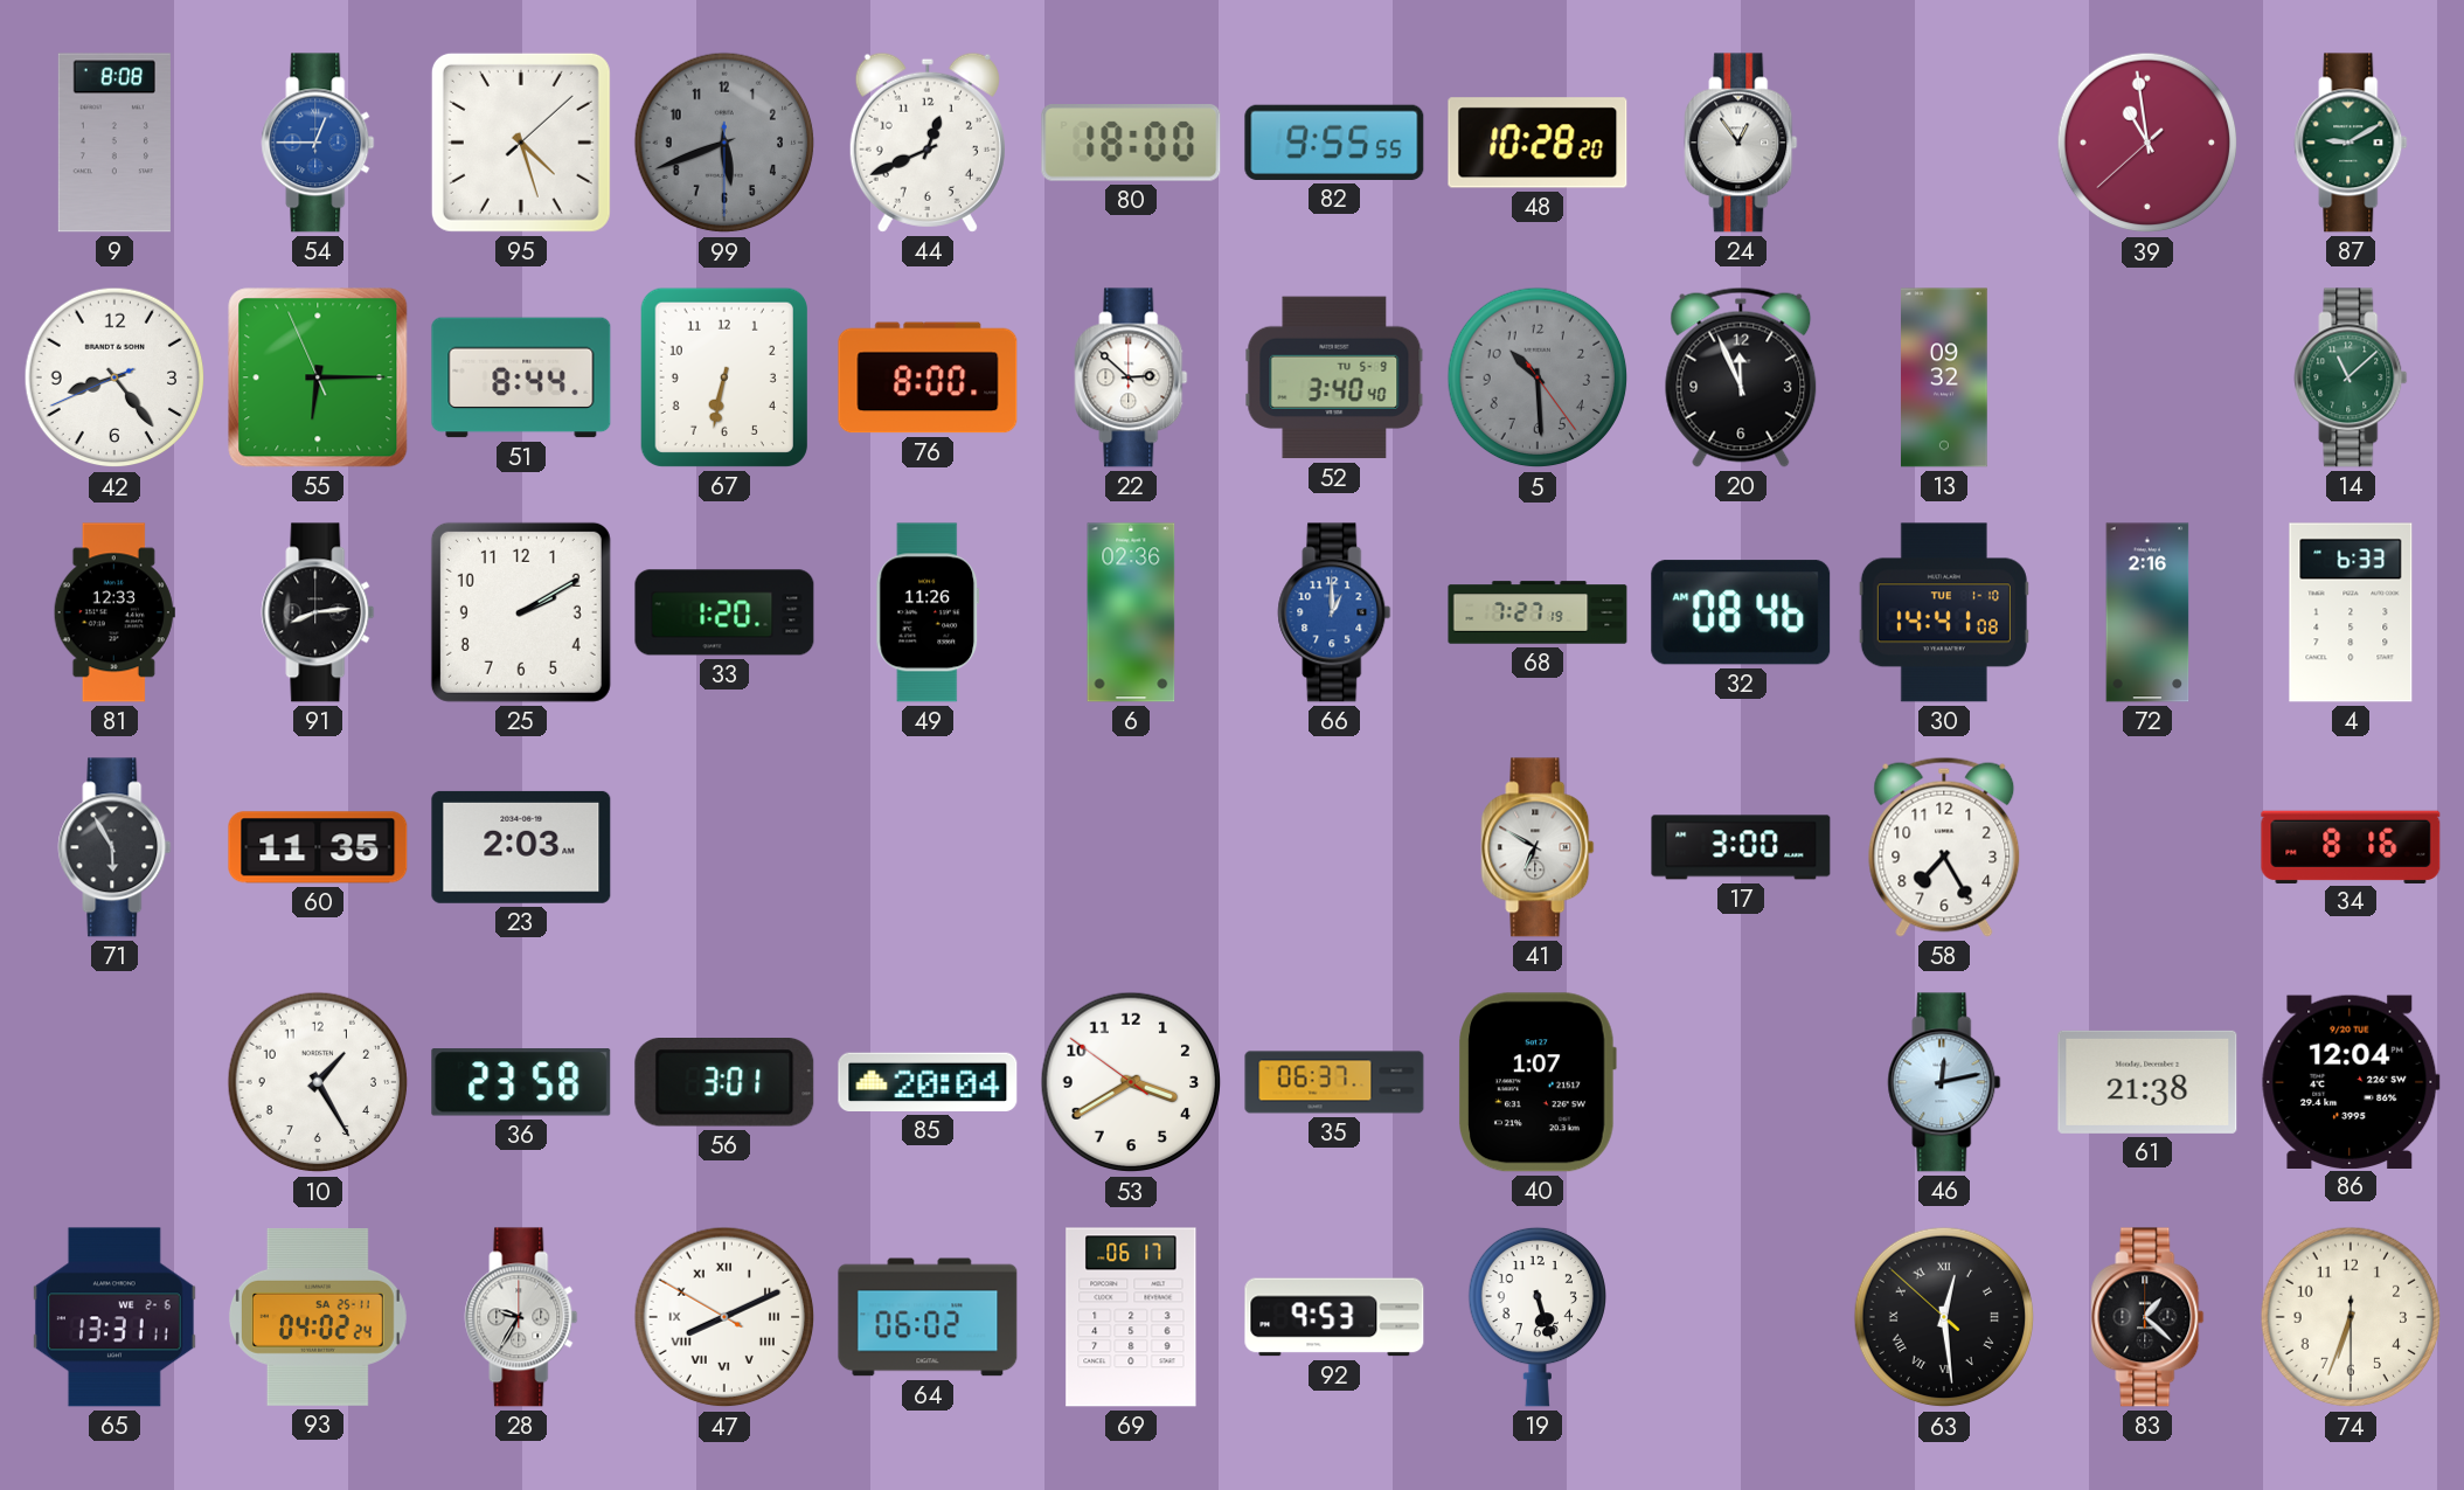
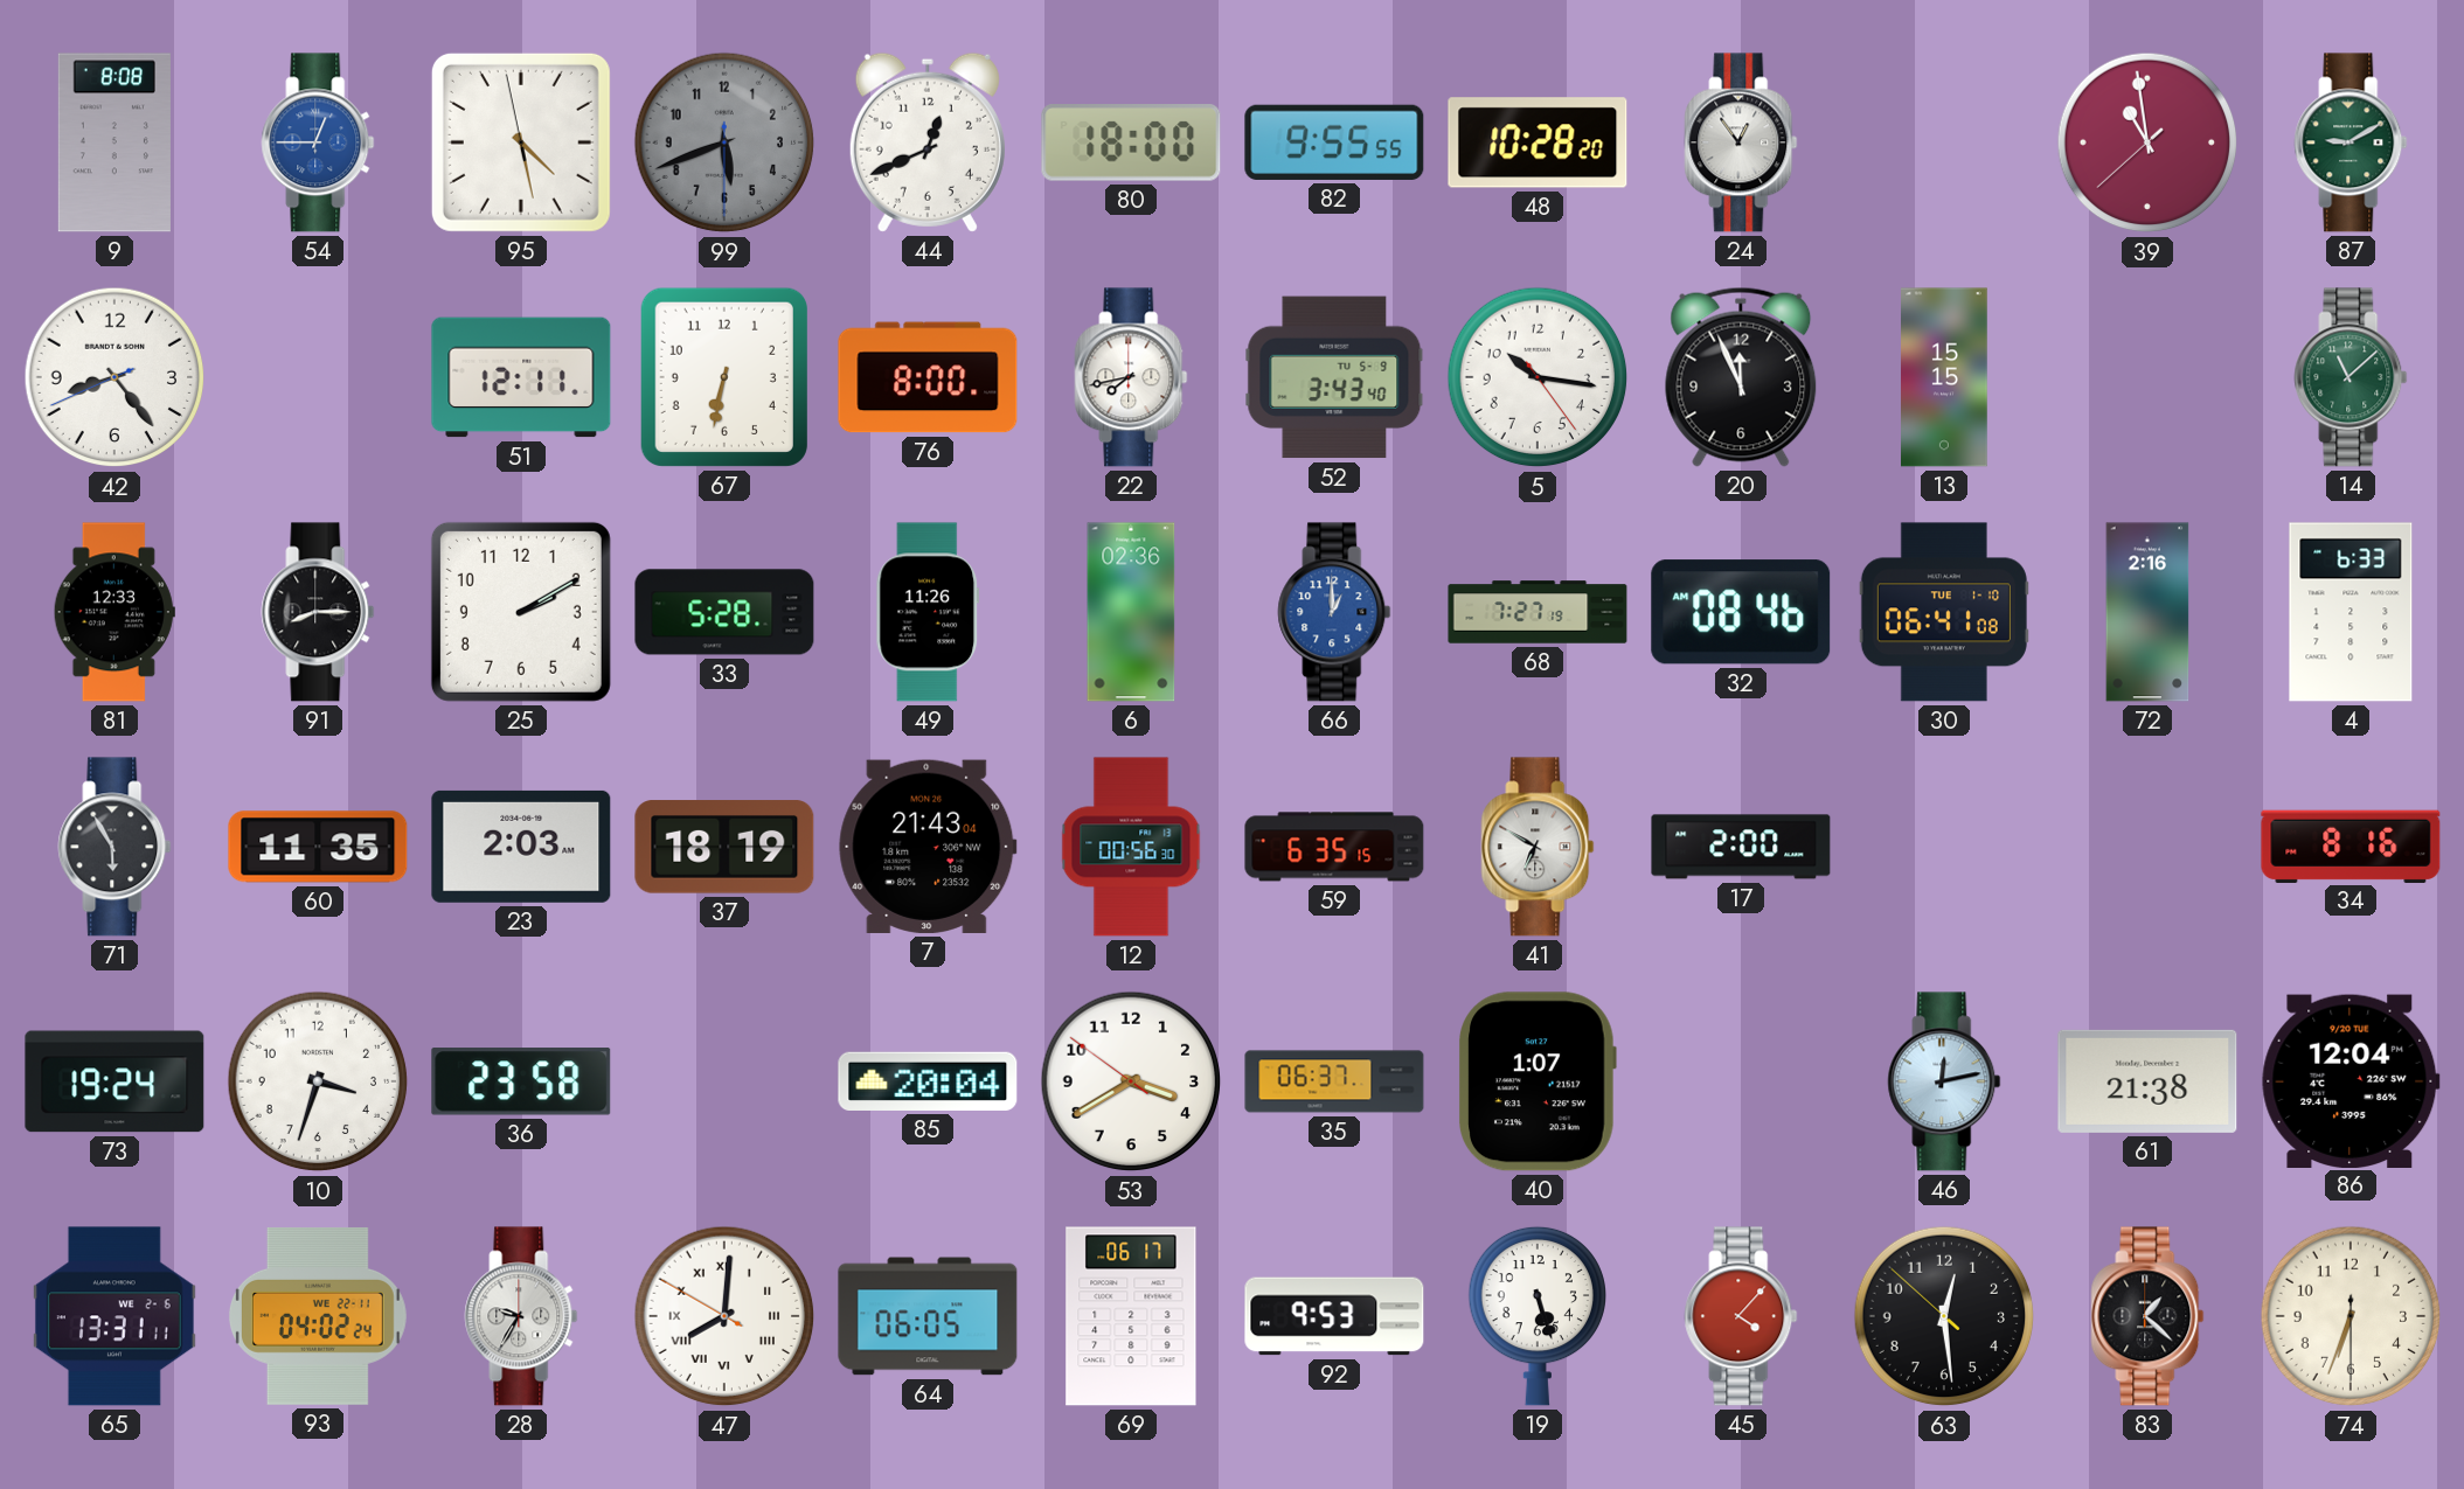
95: 4:27:08 -> 4:27:58
55: 6:14 -> none
51: 8:44 -> 12:11
22: 2:52 -> 7:43
52: 3:40 -> 3:43
5: 10:29 -> 10:16
5 dial: grey -> white
13: 09:32 -> 15:15
91: 8:14 -> 8:15
33: 1:20 -> 5:28
30: 14:41 -> 06:41
37: none -> 18:19
7: none -> 21:43
12: none -> 00:56
59: none -> 6:35
17: 3:00 -> 2:00
58: 7:25 -> none
73: none -> 19:24
10: 1:25 -> 3:33
56: 3:01 -> none
93 date: SA 25-11 -> WE 22-11
47: 8:10 -> 8:00
64: 06:02 -> 06:05
45: none -> 4:07
63 numerals: Roman -> Arabic
